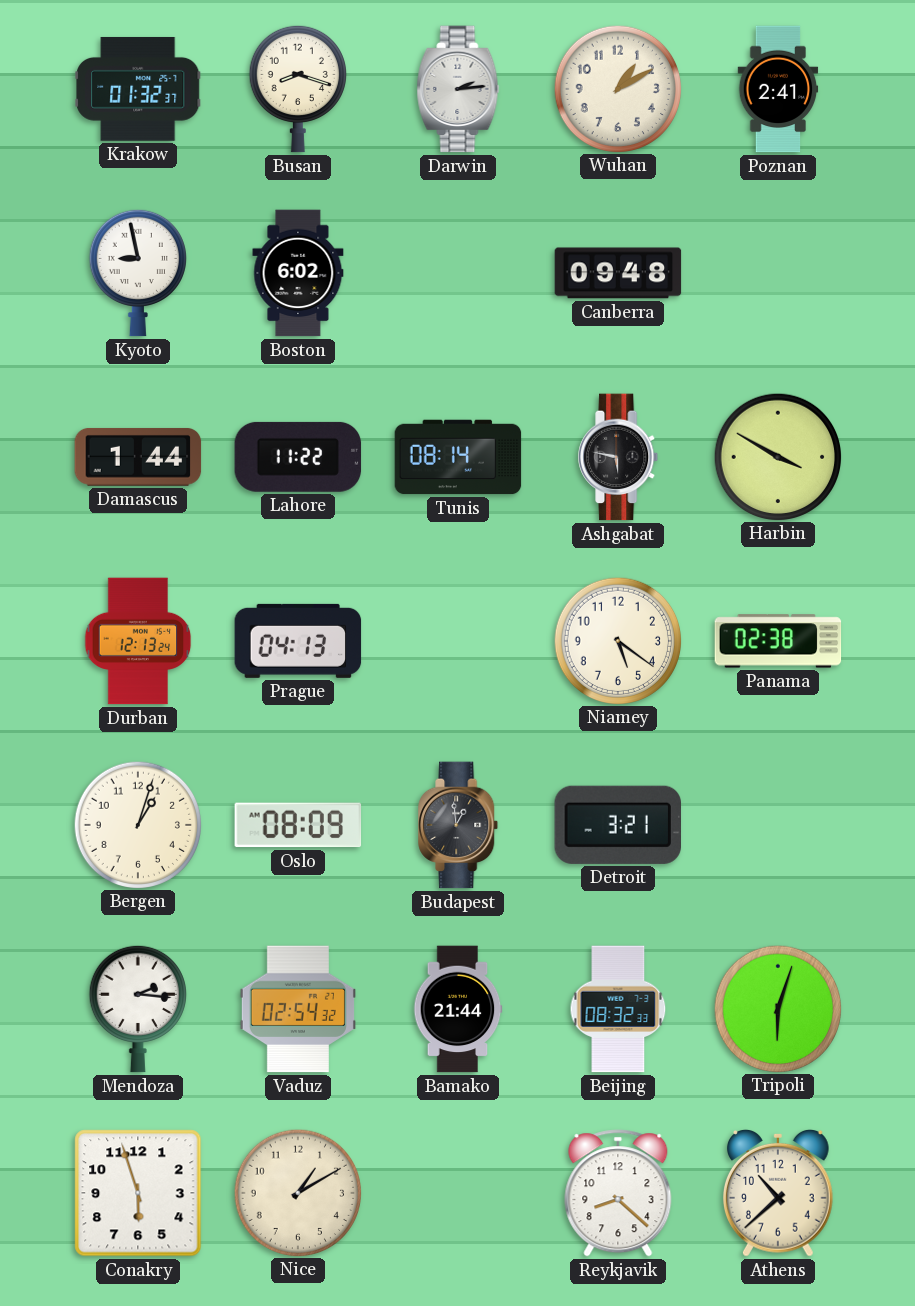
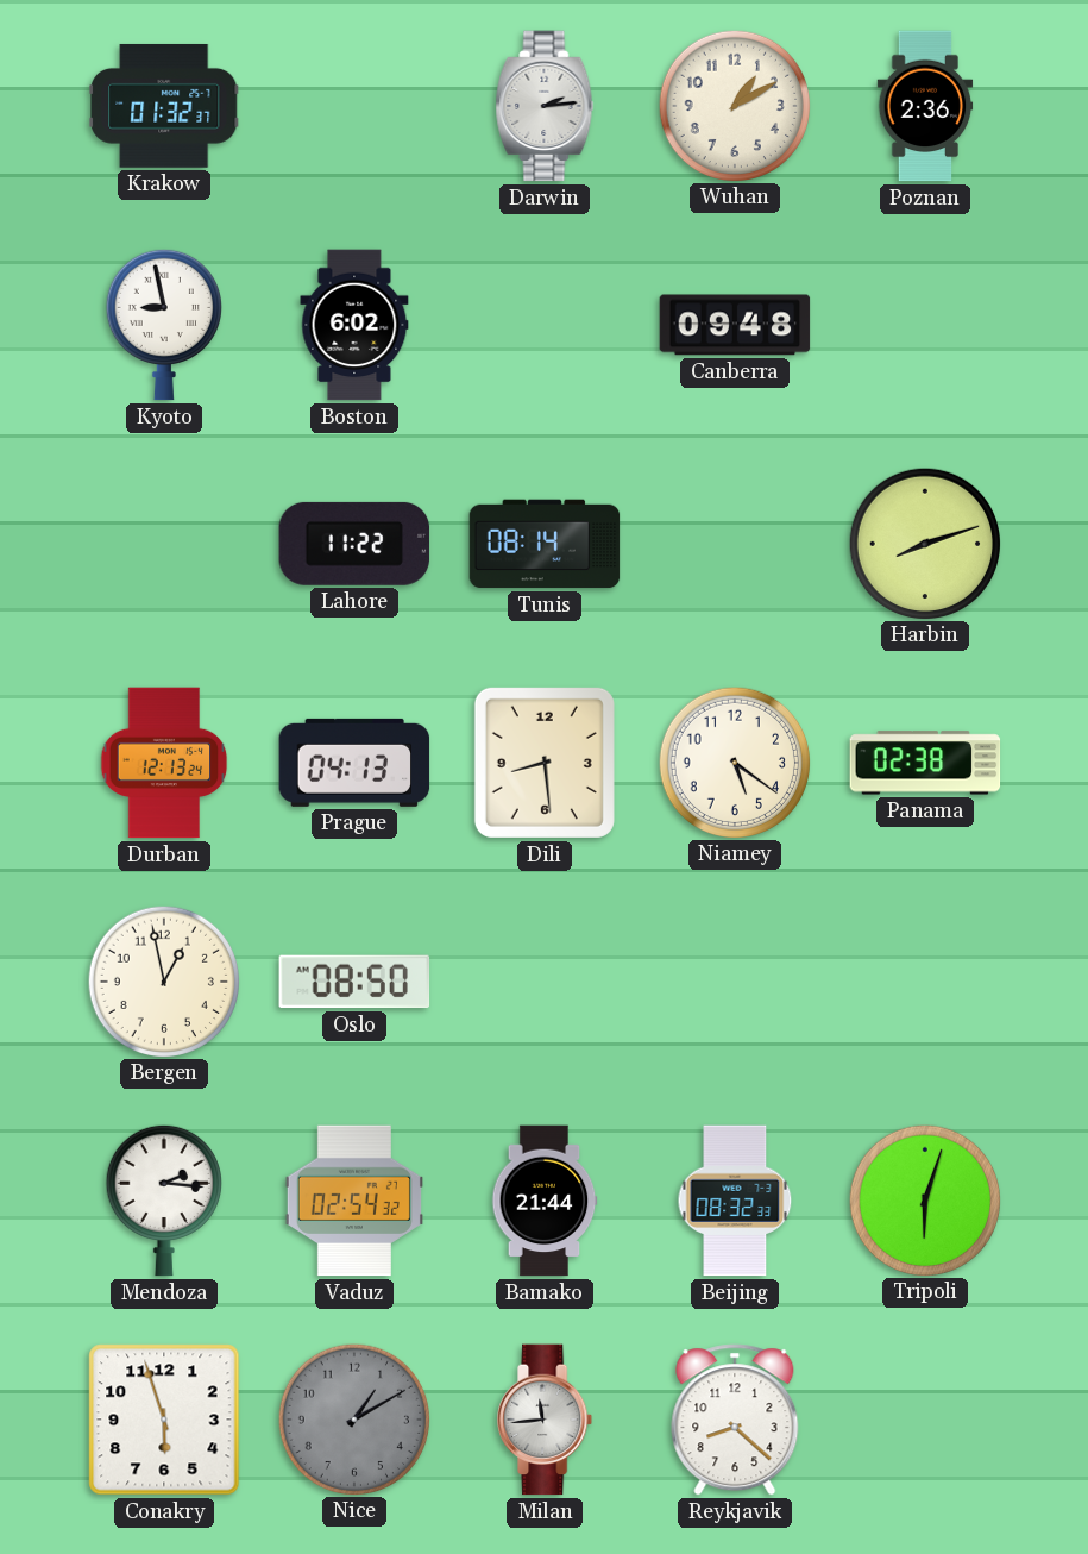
Busan: 8:18 -> none
Poznan: 2:41 -> 2:36
Damascus: 1:44 -> none
Ashgabat: 5:47 -> none
Harbin: 3:50 -> 8:12
Dili: none -> 8:29
Bergen: 1:03 -> 12:58
Oslo: 08:09 -> 08:50
Budapest: 12:59 -> none
Detroit: 3:21 -> none
Nice dial: cream -> grey
Milan: none -> 11:44
Athens: 10:38 -> none
